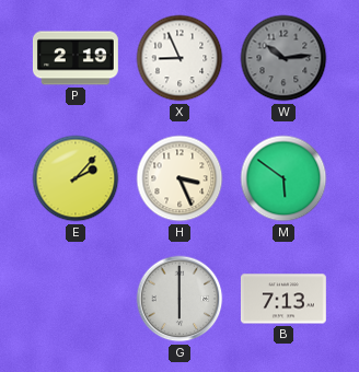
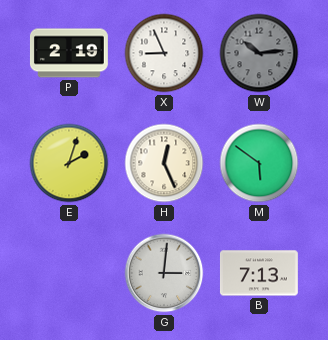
E: 2:07 -> 2:03
H: 3:26 -> 12:26
G: 6:00 -> 3:01
